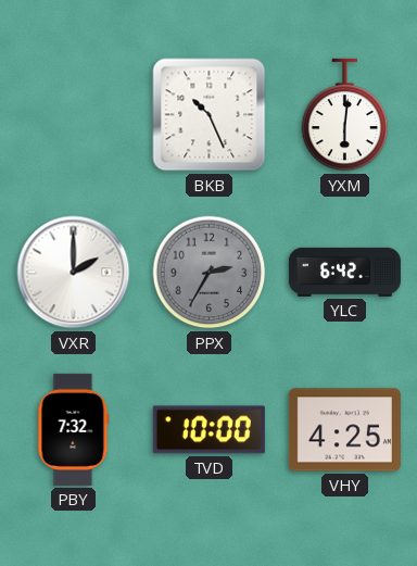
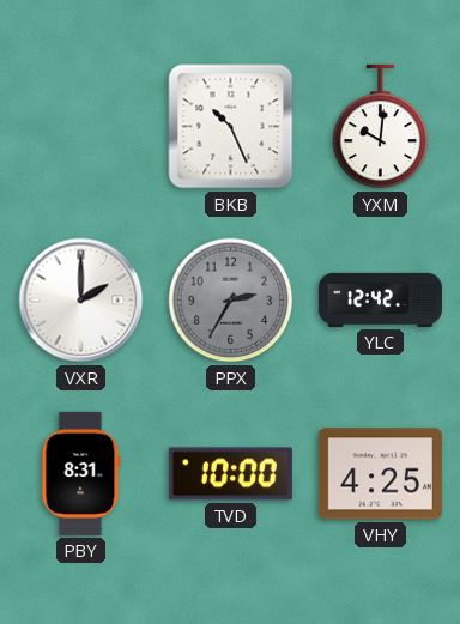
YXM: 6:01 -> 10:01
YLC: 6:42 -> 12:42
PBY: 7:32 -> 8:31
